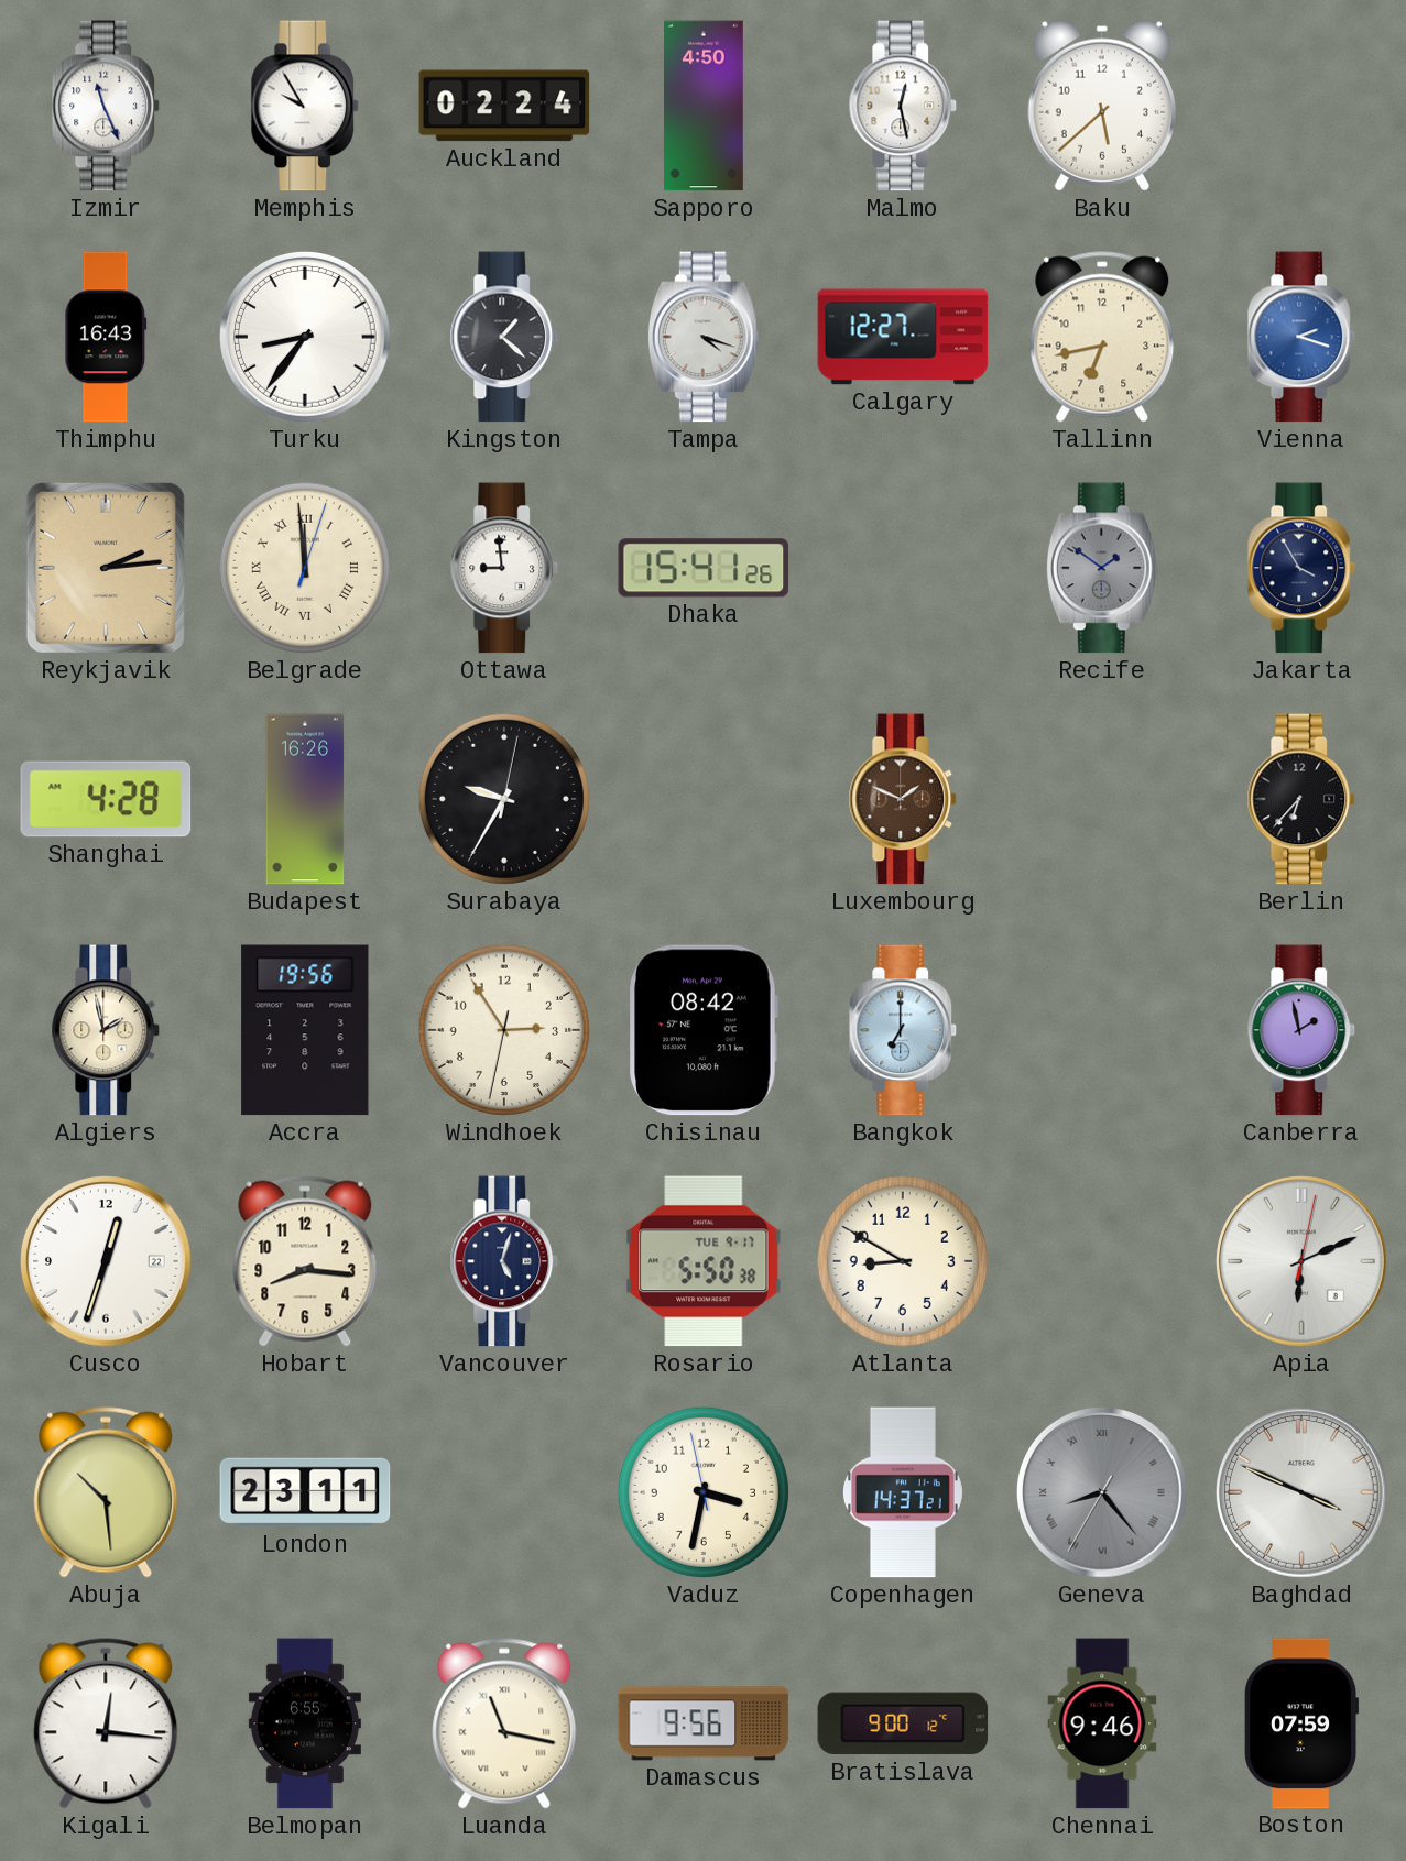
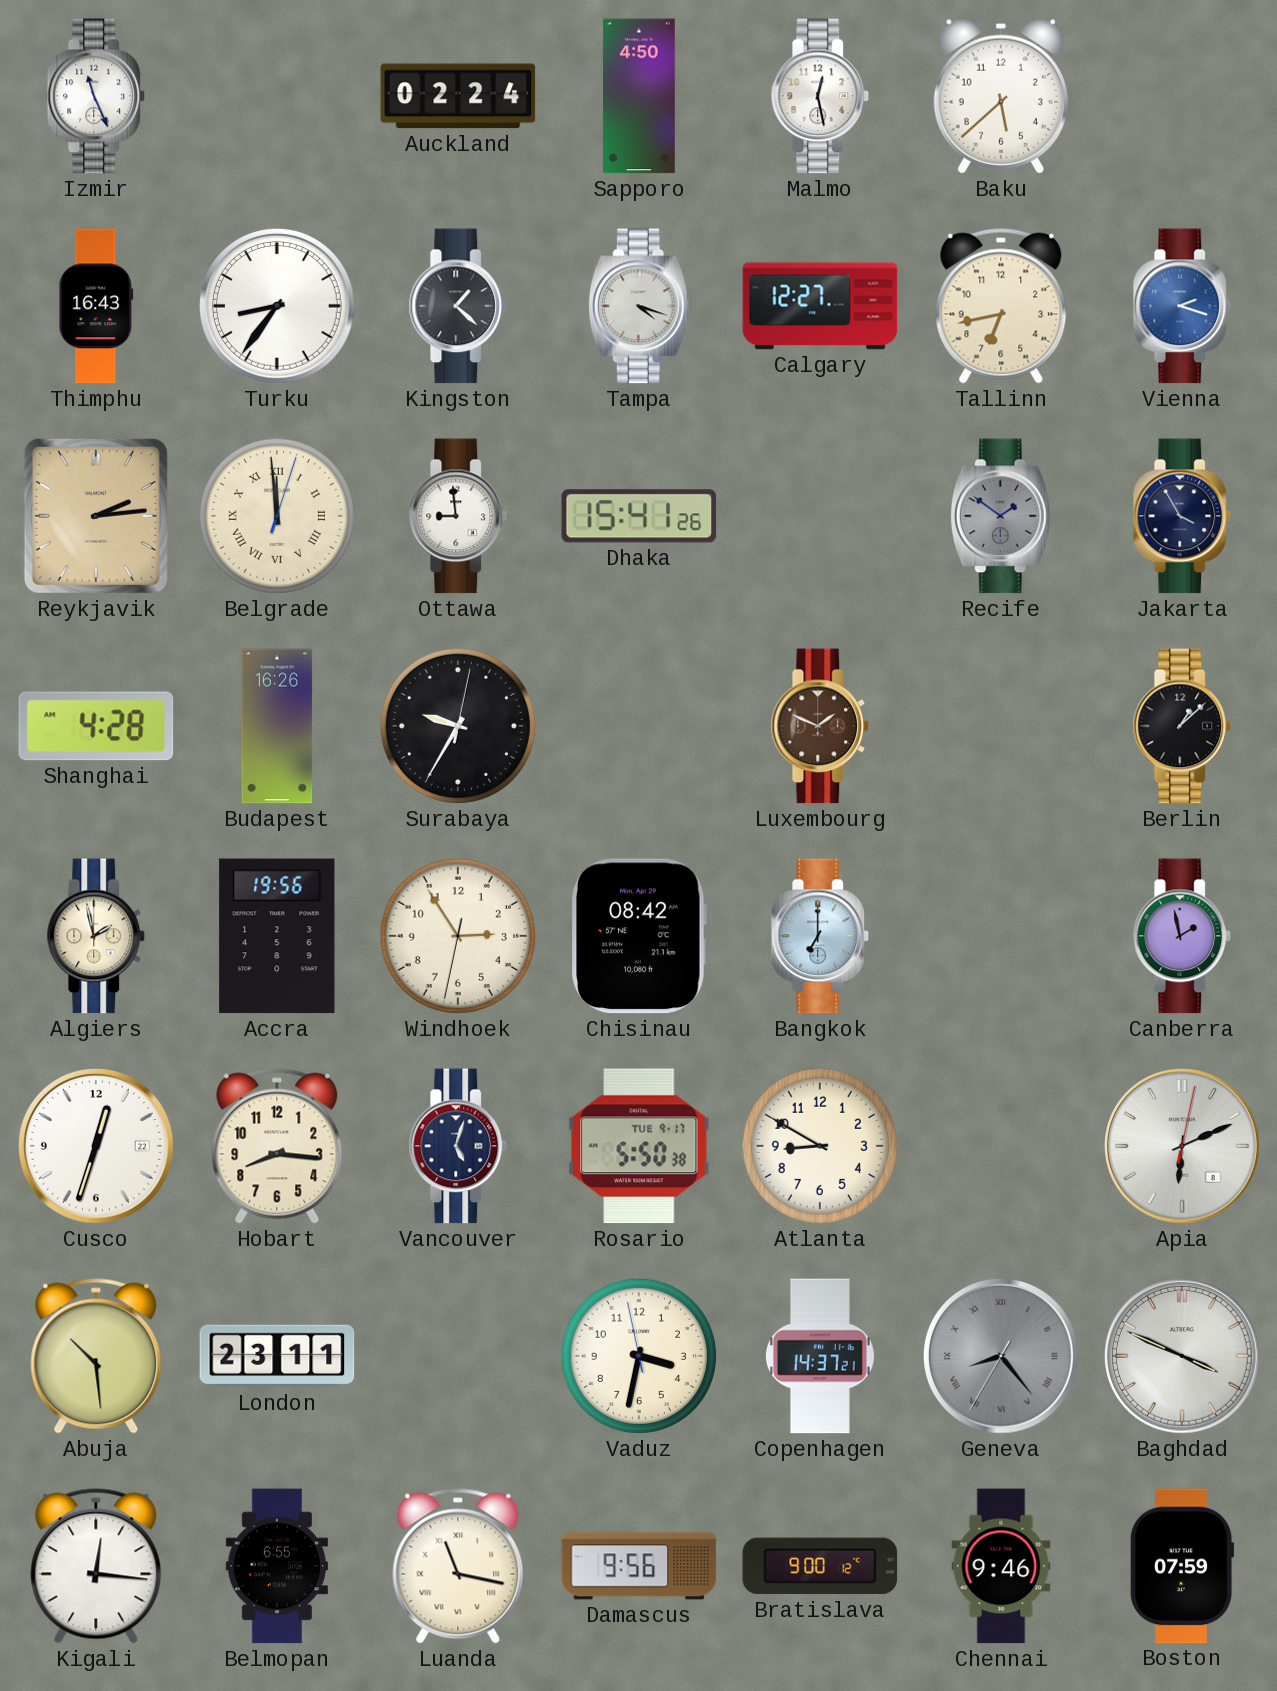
Memphis: 9:55 -> none
Berlin: 6:37 -> 1:08
